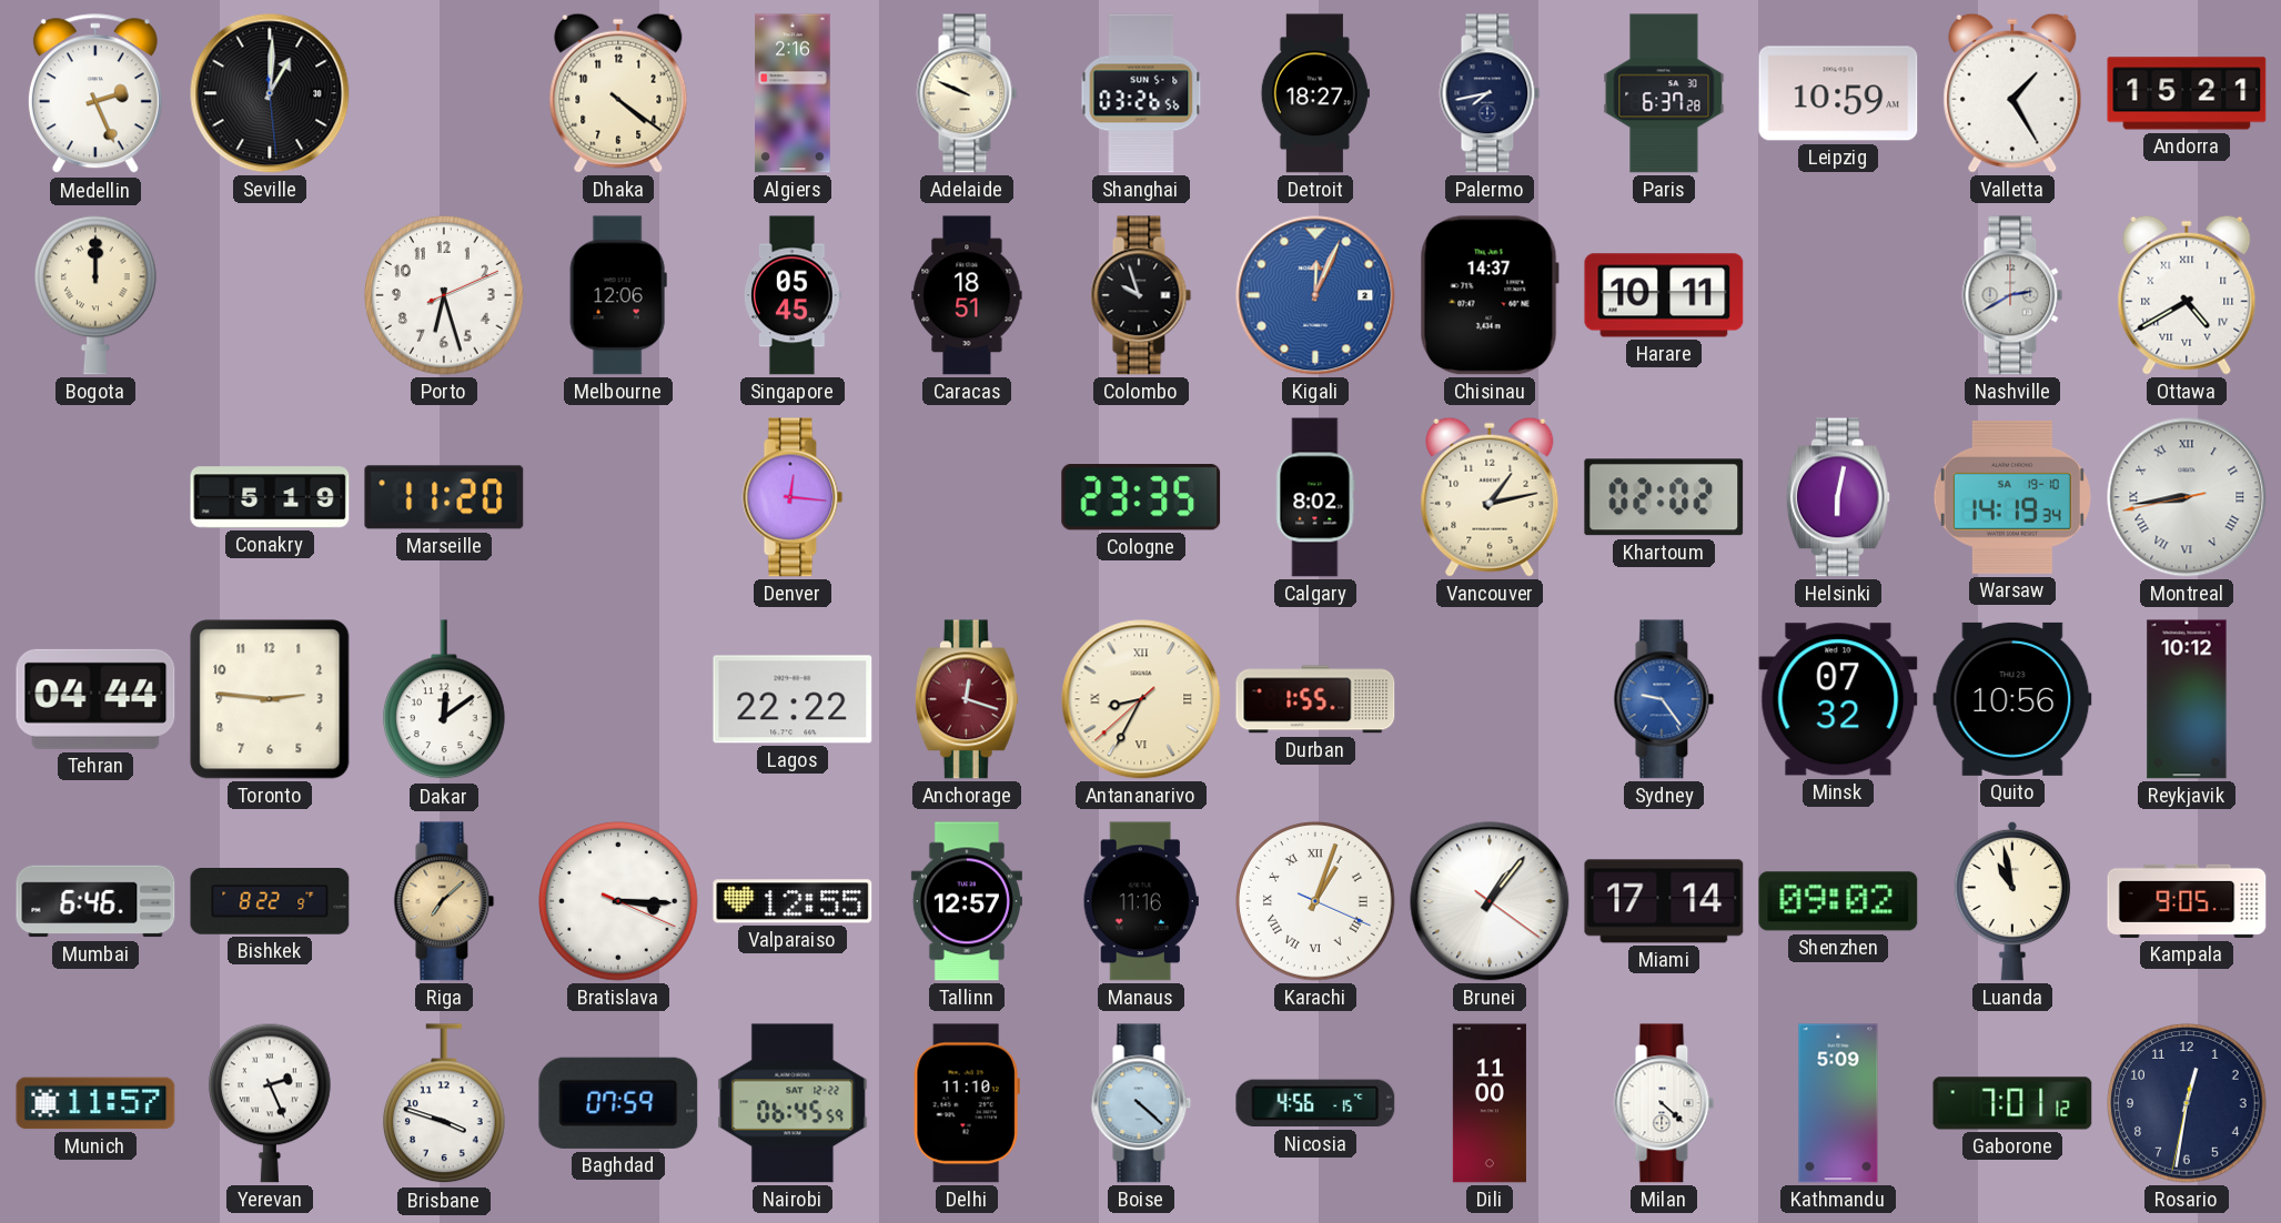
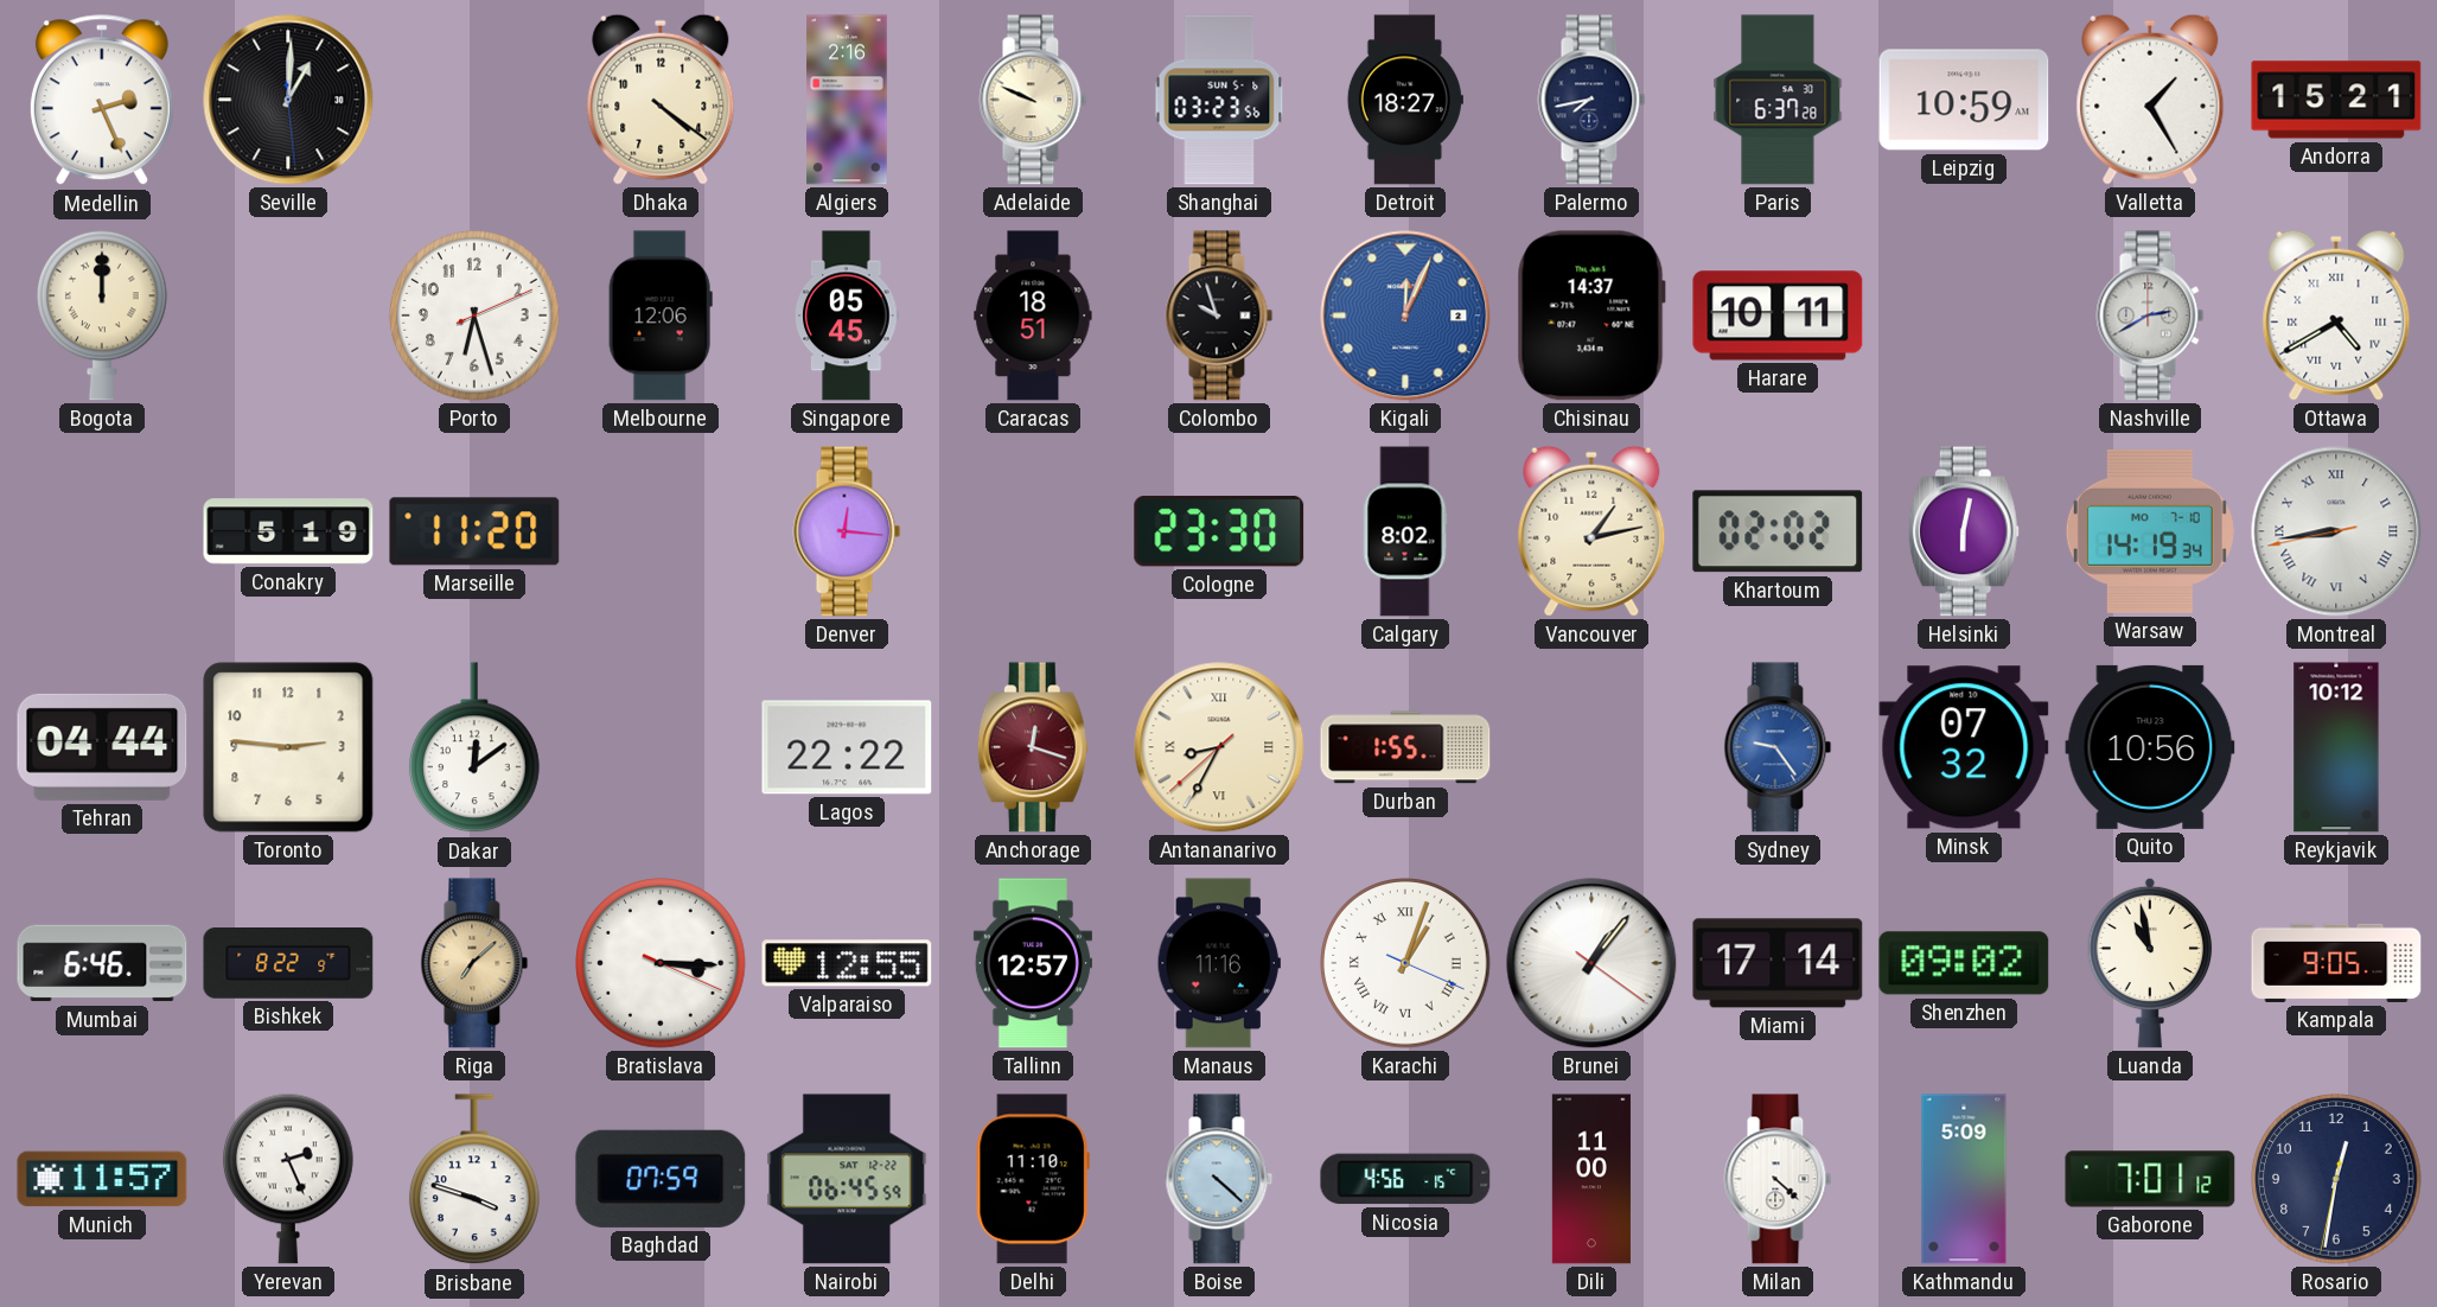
Shanghai: 03:26 -> 03:23
Cologne: 23:35 -> 23:30
Warsaw date: SA 19-10 -> MO 7-10
